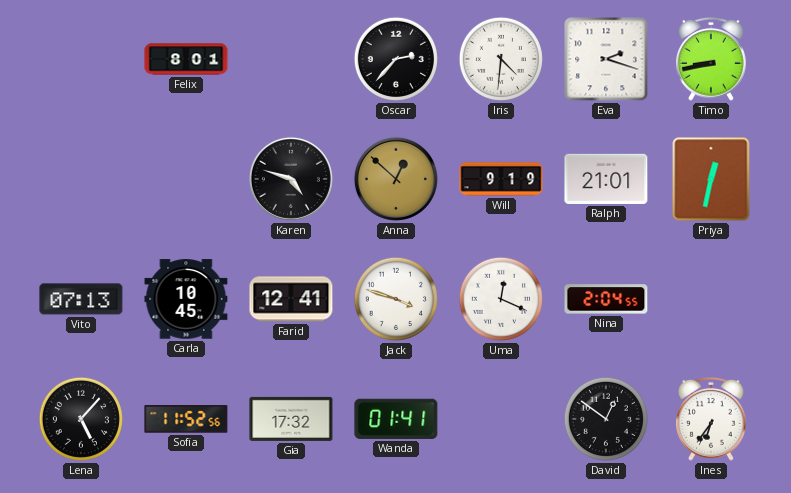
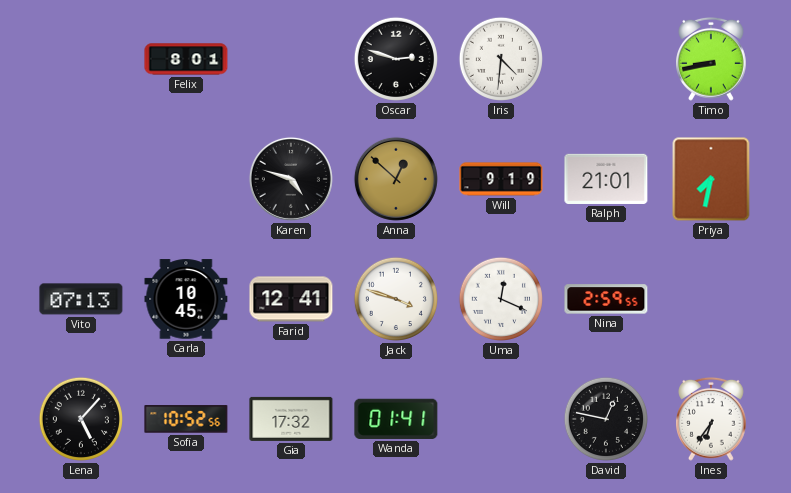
Oscar: 2:37 -> 2:48
Eva: 2:18 -> none
Priya: 12:32 -> 7:32
Nina: 2:04 -> 2:59
Sofia: 11:52 -> 10:52
David: 12:51 -> 12:47
